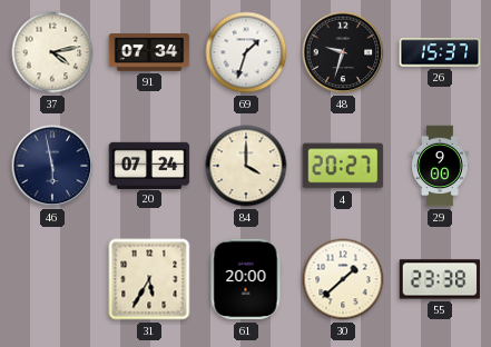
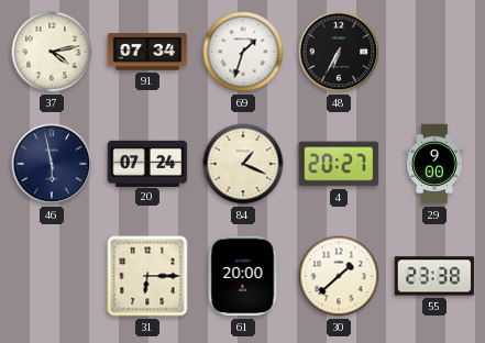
48: 9:33 -> 6:35
26: 15:37 -> none
84: 4:00 -> 1:19
31: 5:35 -> 6:15
